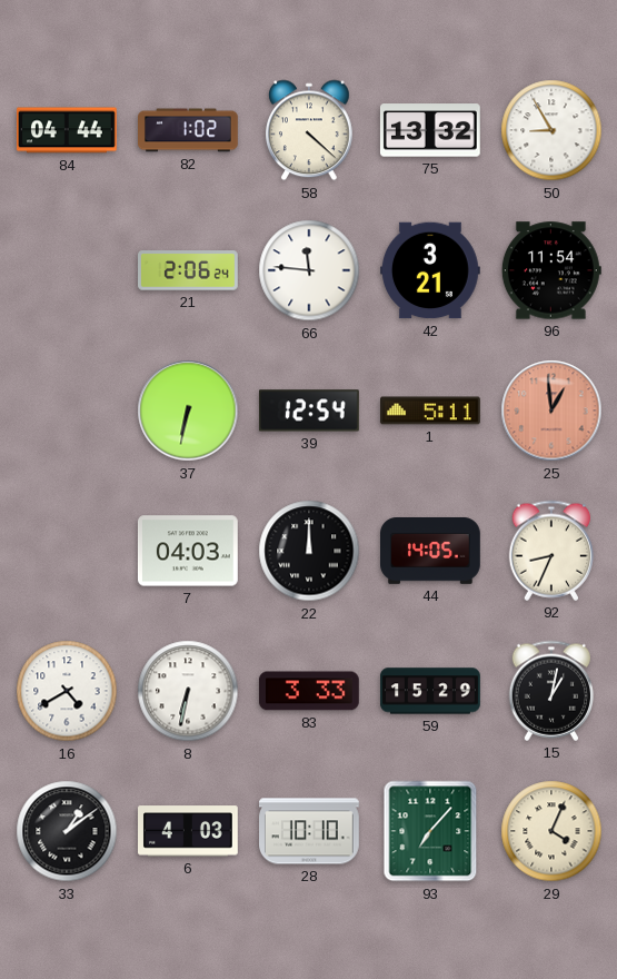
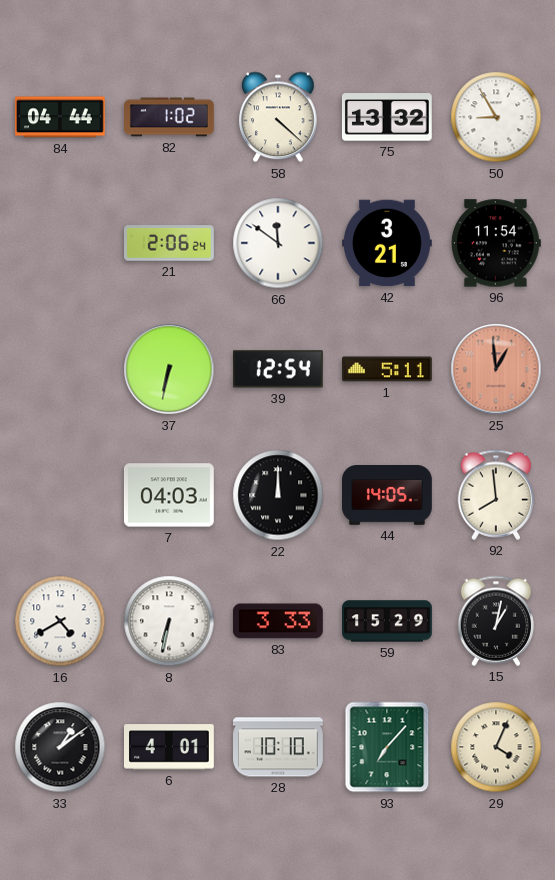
66: 11:46 -> 11:51
92: 8:34 -> 7:59
6: 4:03 -> 4:01
